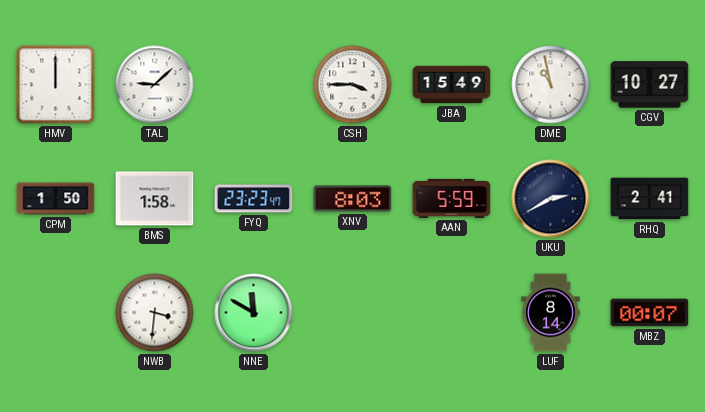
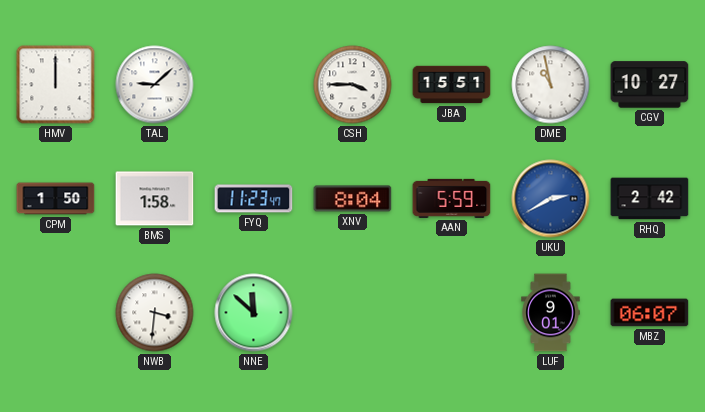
JBA: 15:49 -> 15:51
FYQ: 23:23 -> 11:23
XNV: 8:03 -> 8:04
UKU dial: navy -> blue
RHQ: 2:41 -> 2:42
NNE: 11:50 -> 11:52
LUF: 8:14 -> 9:01
MBZ: 00:07 -> 06:07
